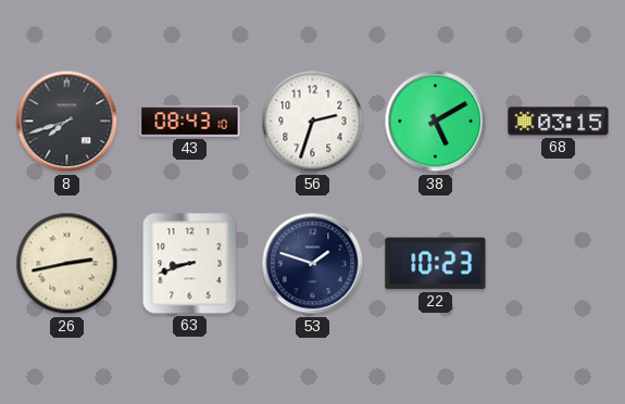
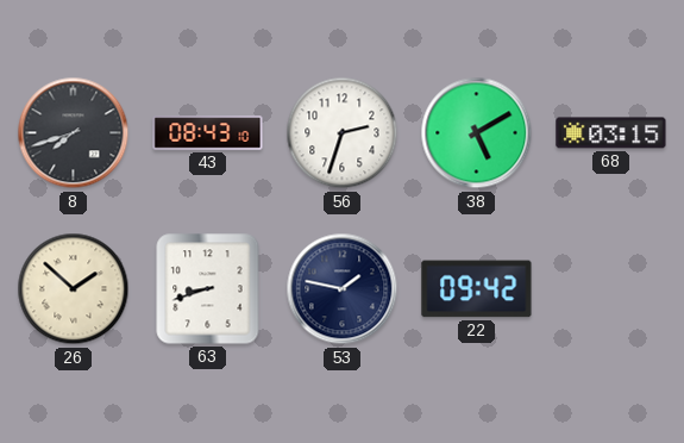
26: 2:43 -> 1:52
53: 1:48 -> 1:47
22: 10:23 -> 09:42
